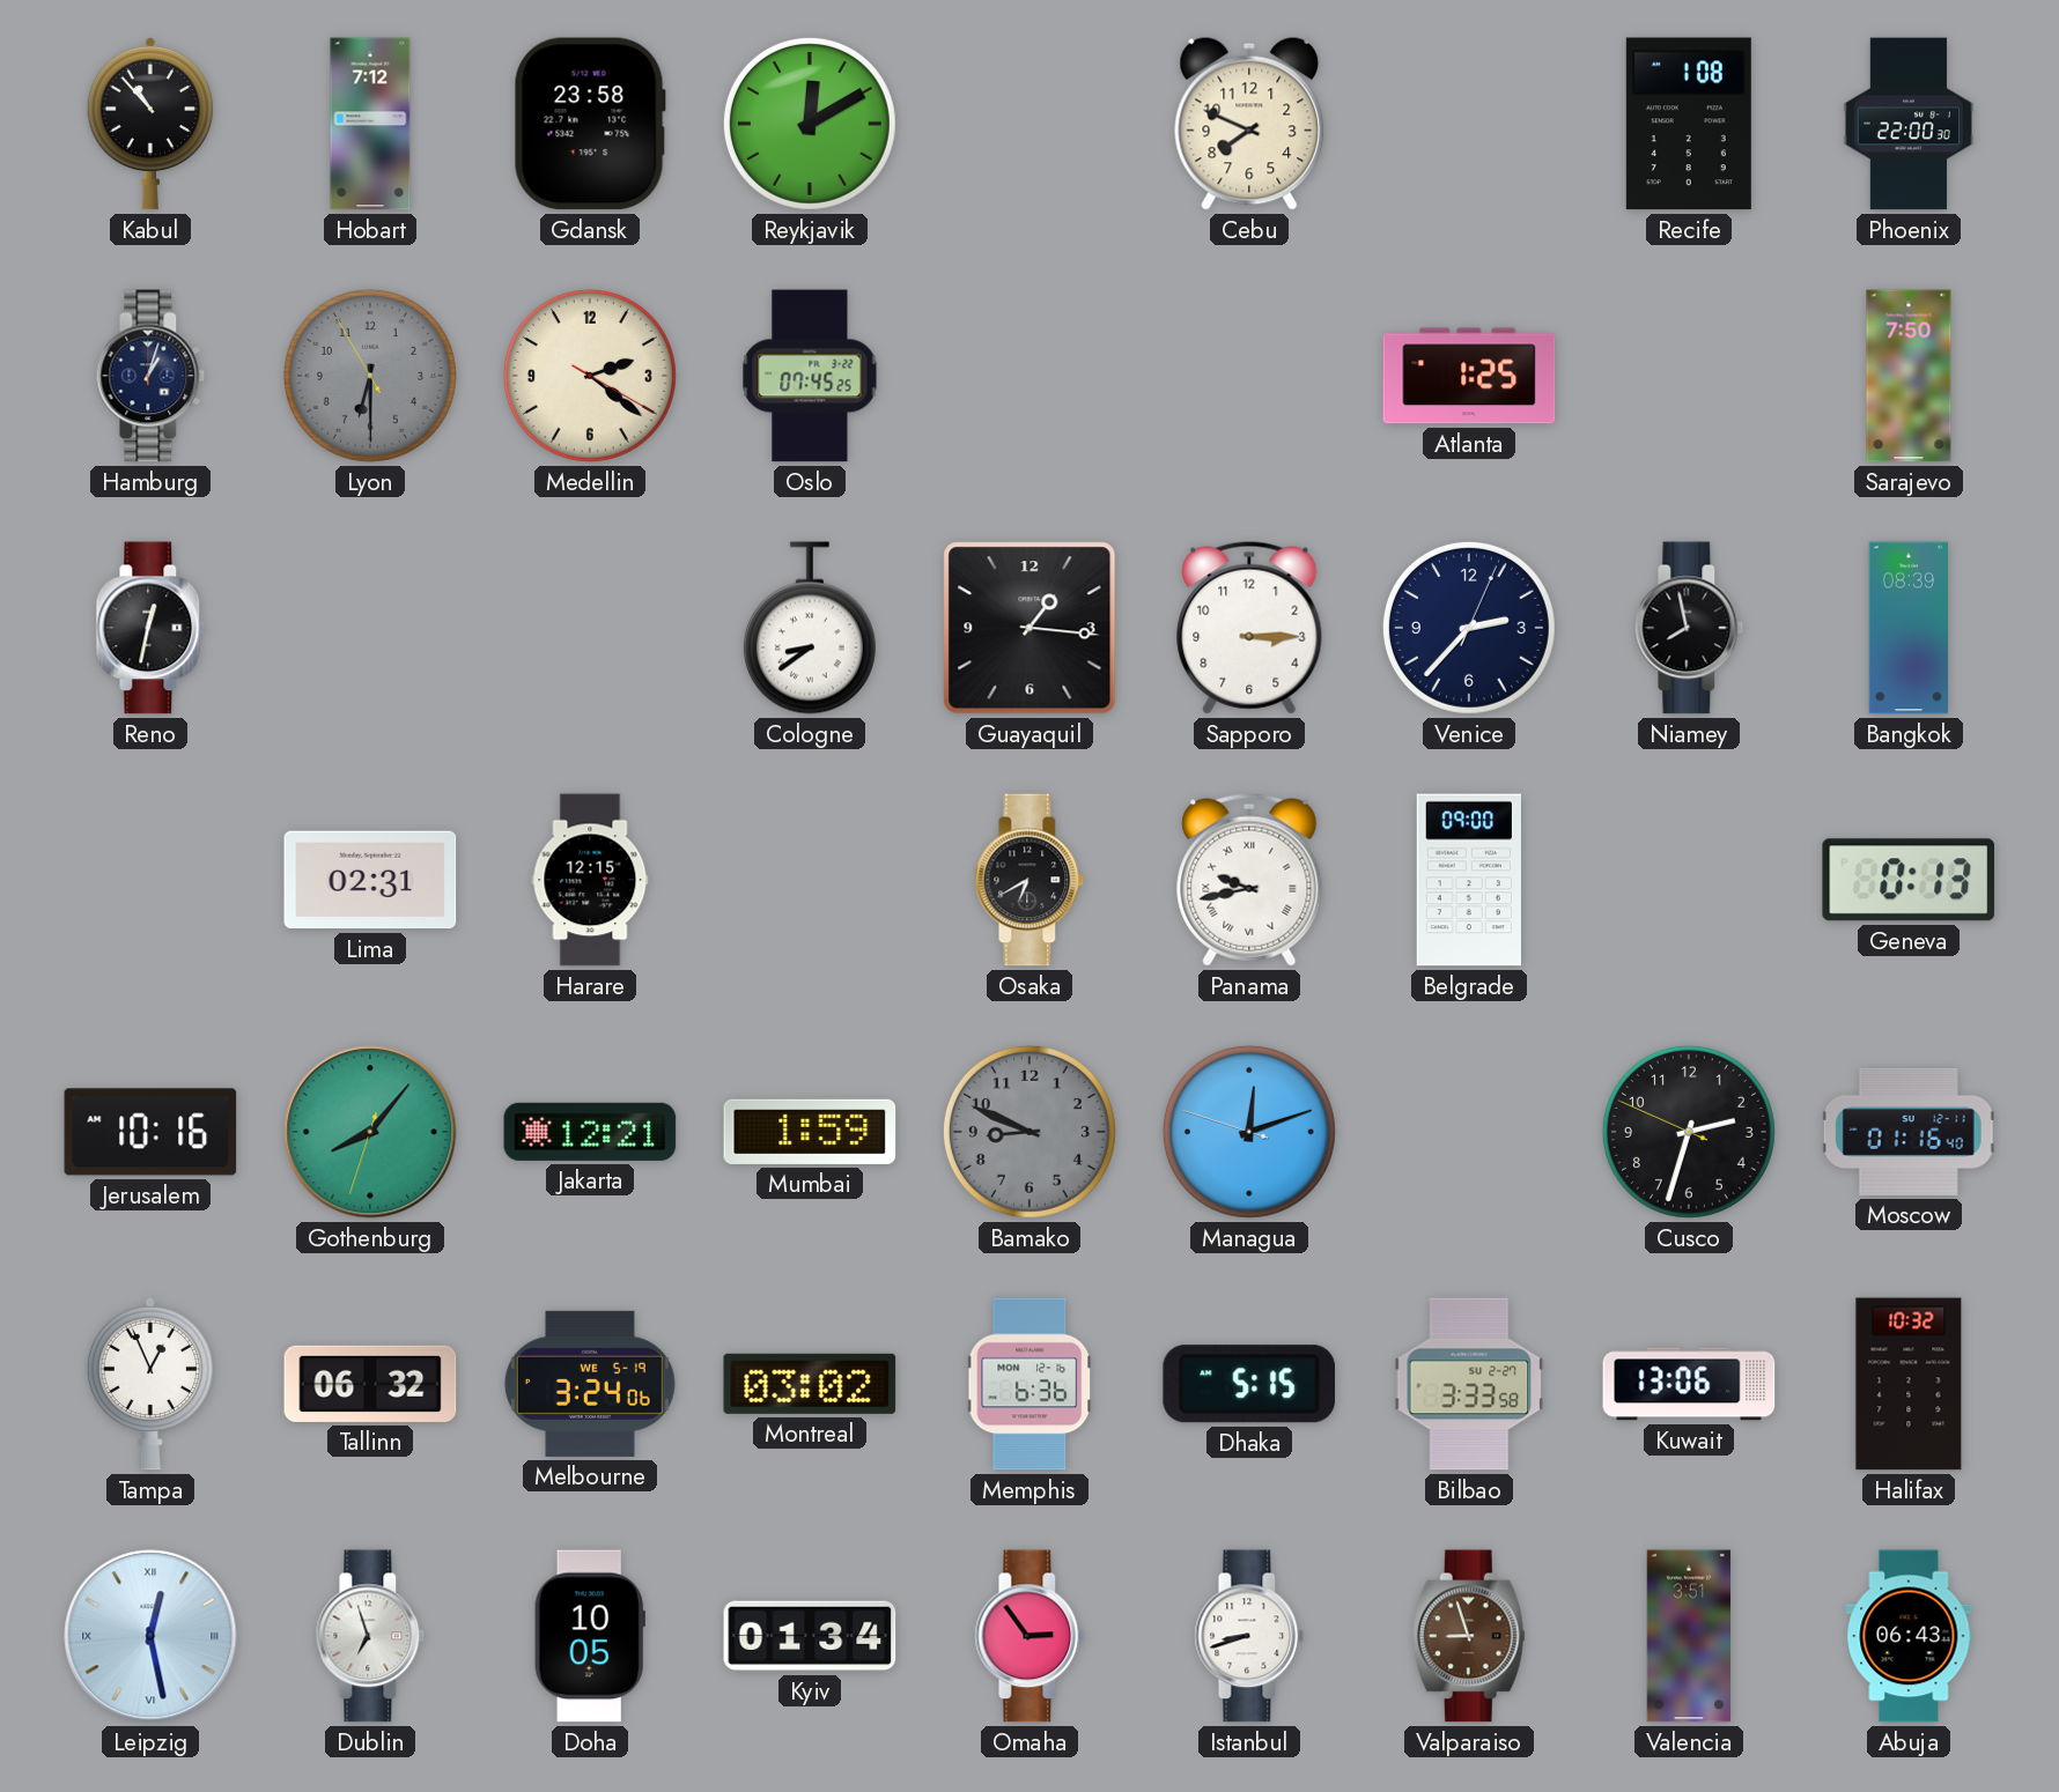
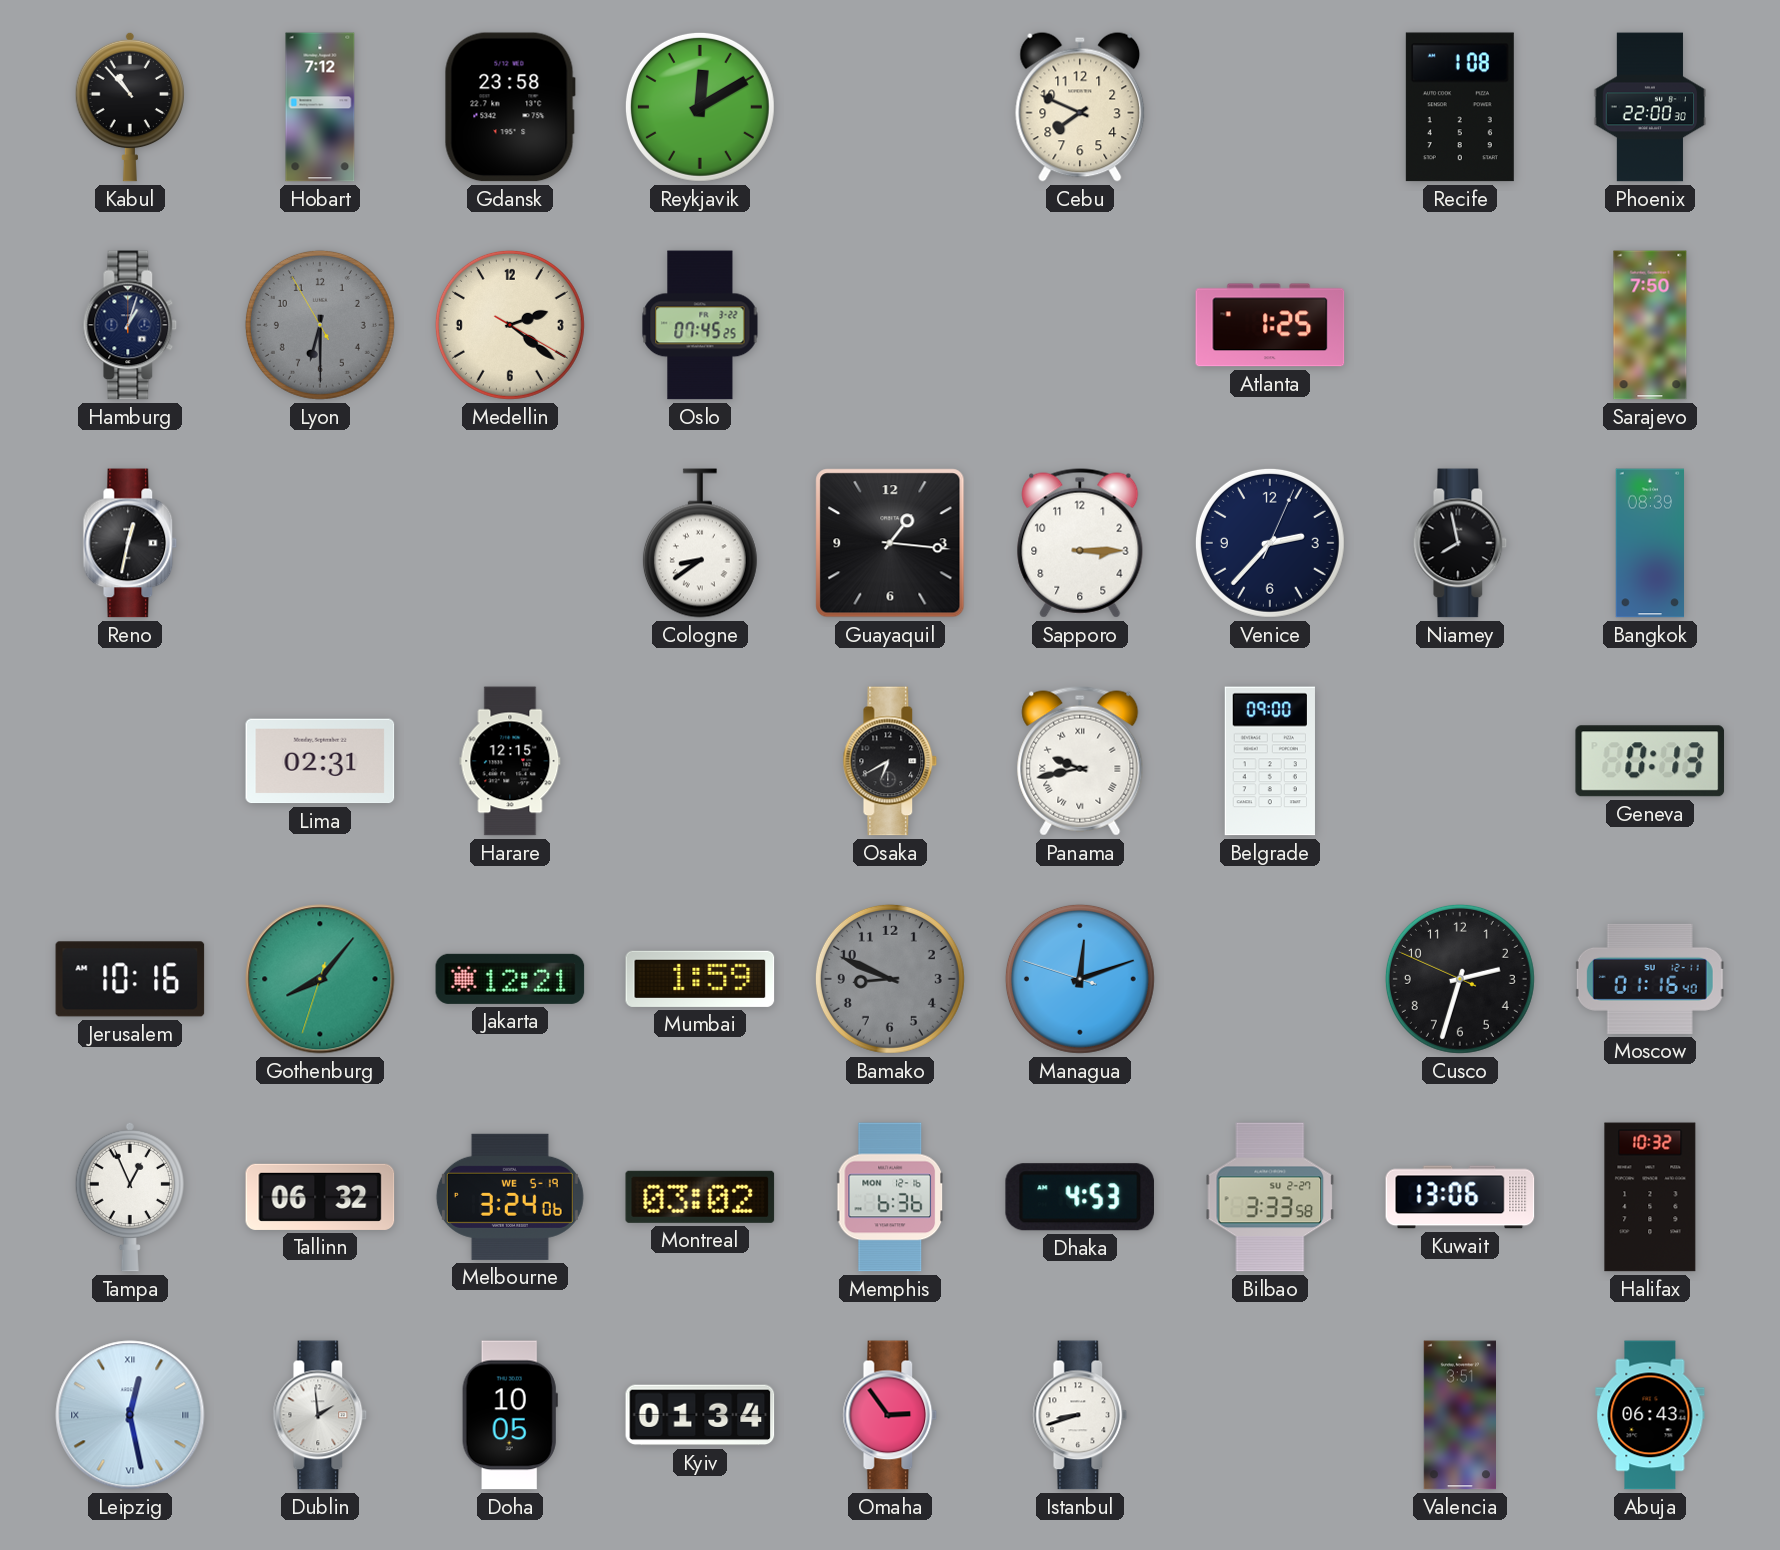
Dhaka: 5:15 -> 4:53
Dublin: 6:57 -> 1:59
Valparaiso: 8:57 -> none
